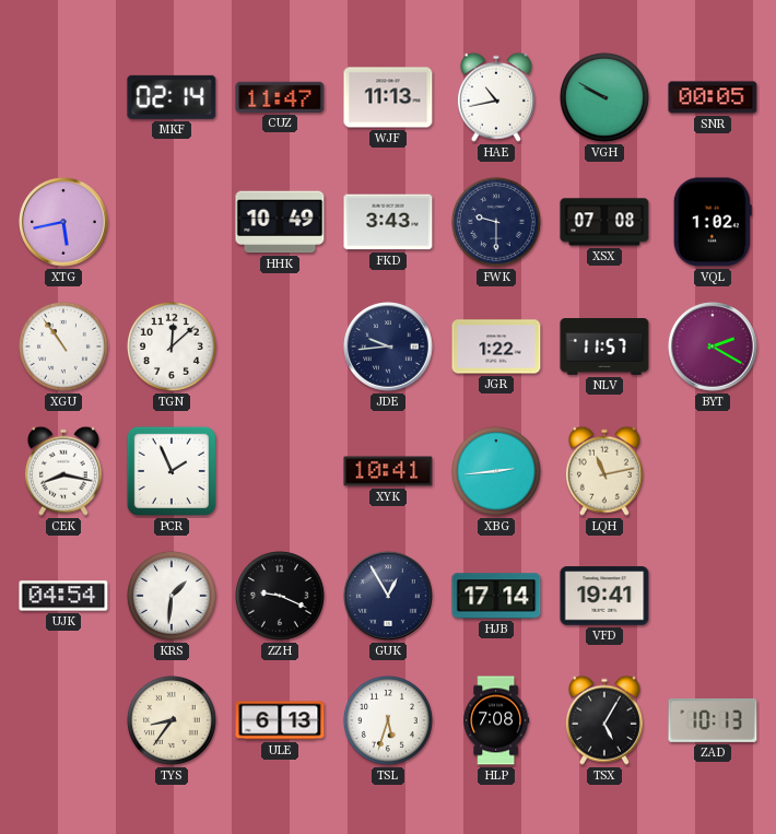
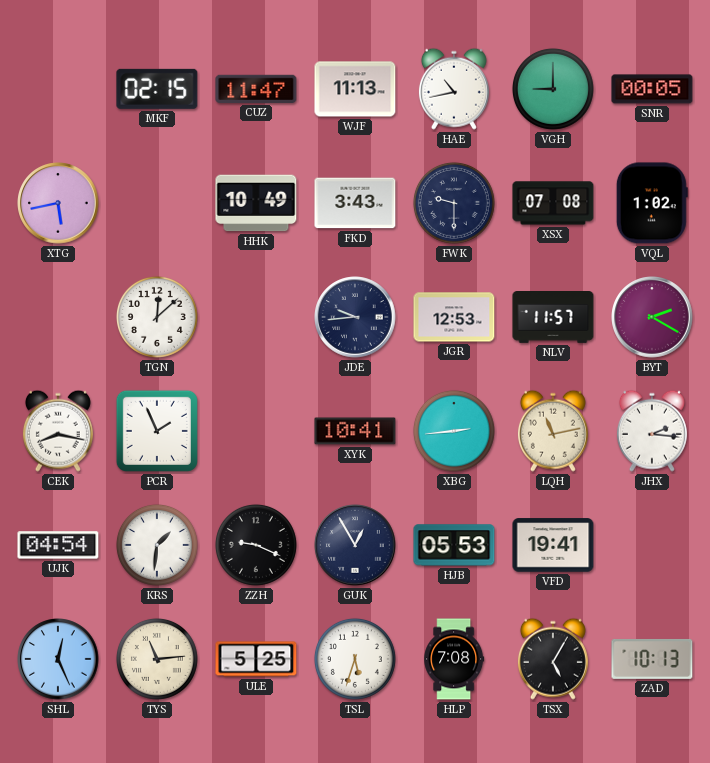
MKF: 02:14 -> 02:15
VGH: 9:50 -> 9:00
XGU: 10:54 -> none
JGR: 1:22 -> 12:53
JHX: none -> 2:16
HJB: 17:14 -> 05:53
SHL: none -> 12:26
TYS: 8:36 -> 11:14
ULE: 6:13 -> 5:25
